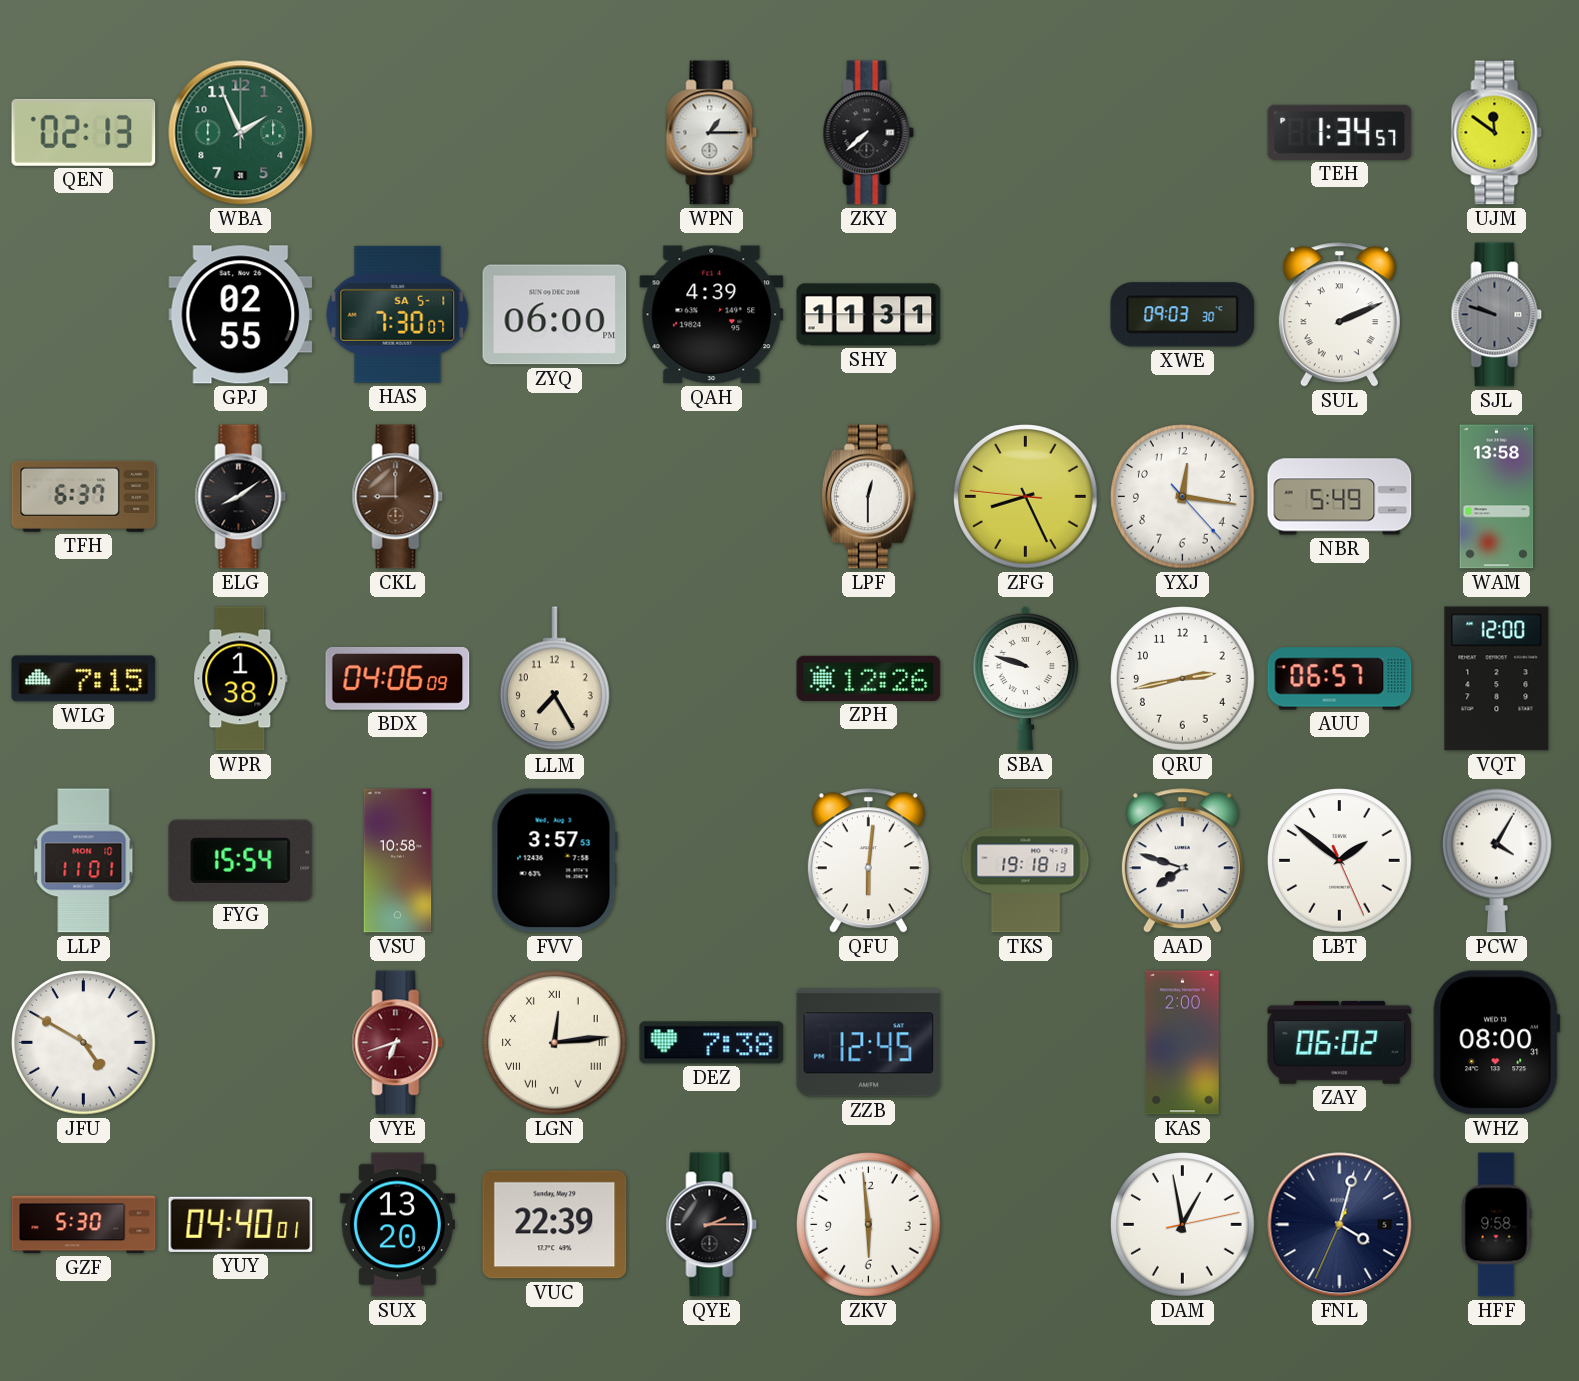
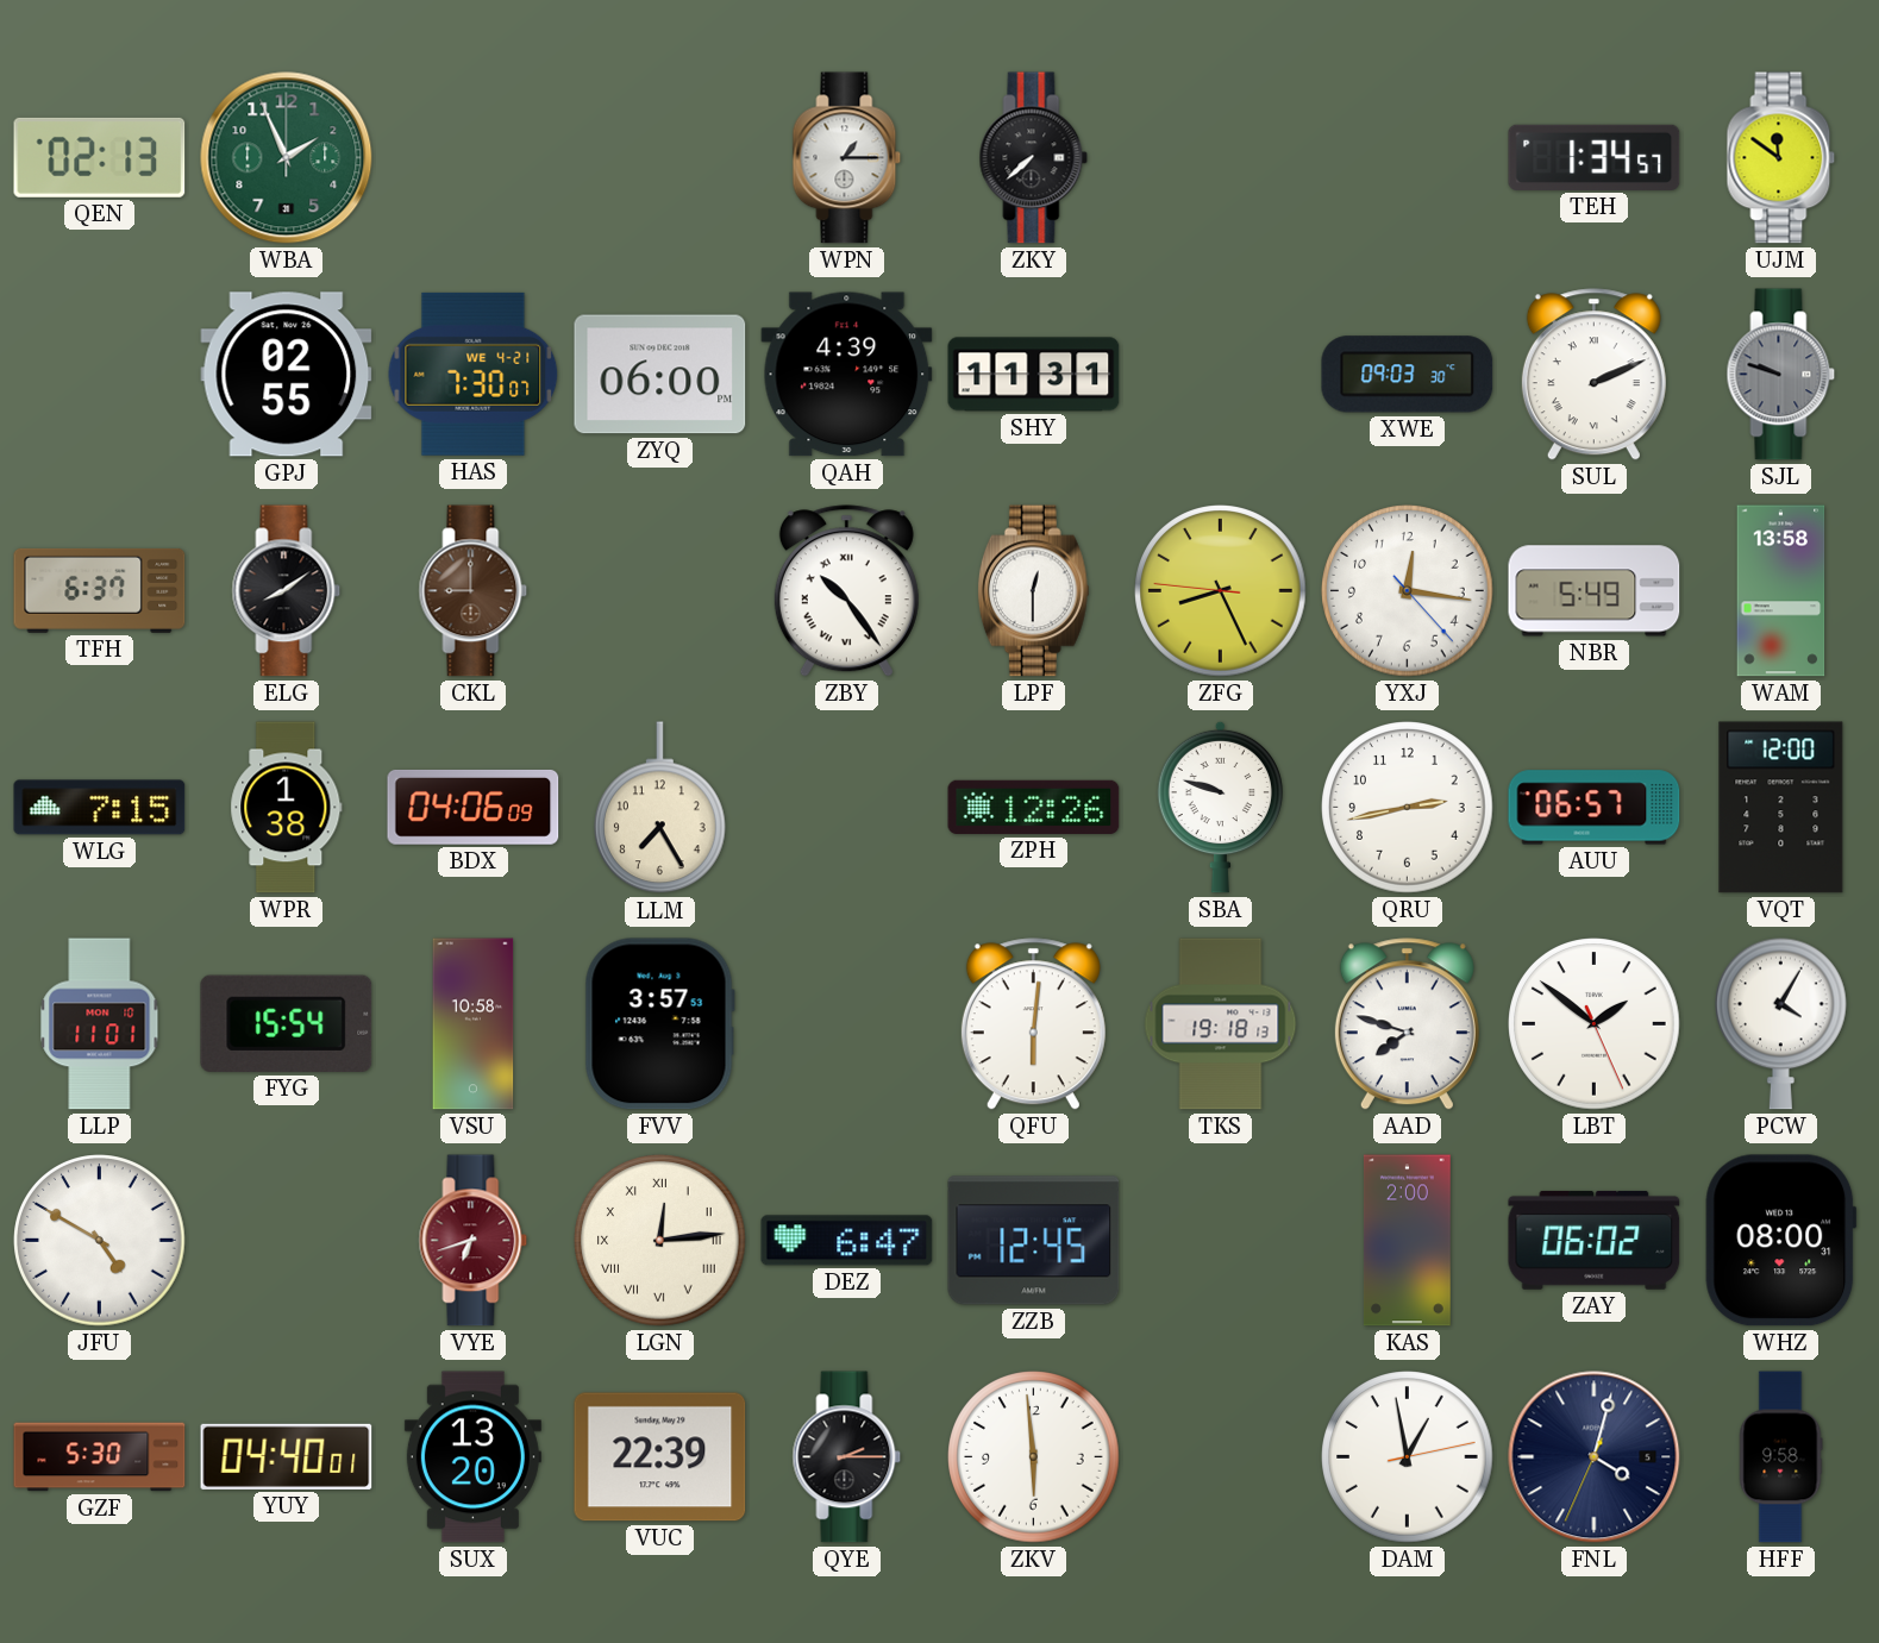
HAS date: SA 5-1 -> WE 4-21
ZBY: none -> 10:24
DEZ: 7:38 -> 6:47
